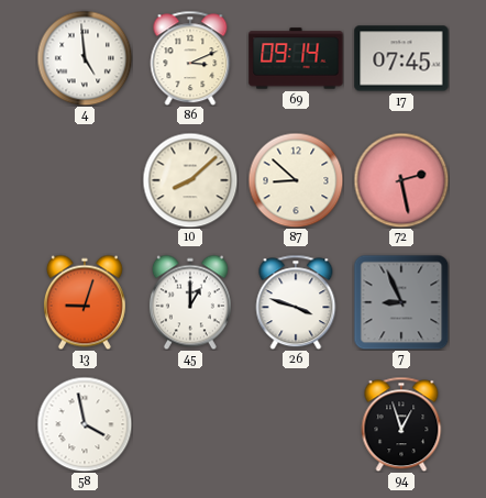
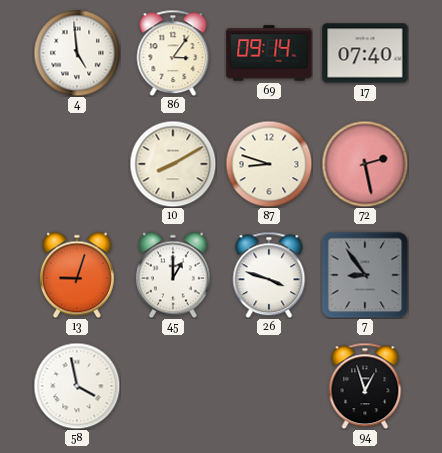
86: 3:11 -> 3:06
17: 07:45 -> 07:40
10: 8:08 -> 8:10
87: 8:52 -> 8:48
7: 8:56 -> 8:54
